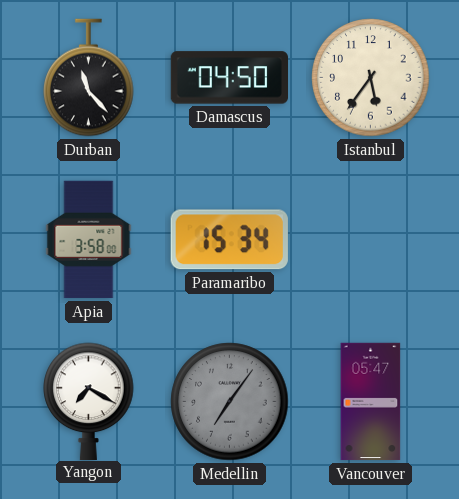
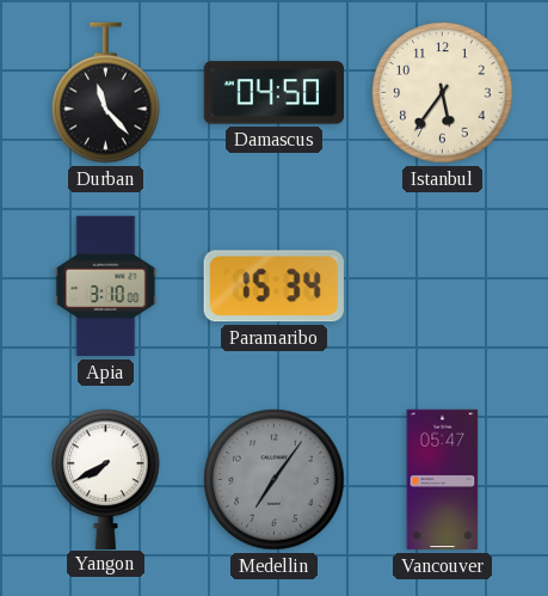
Apia: 3:58 -> 3:10
Yangon: 7:20 -> 7:40
